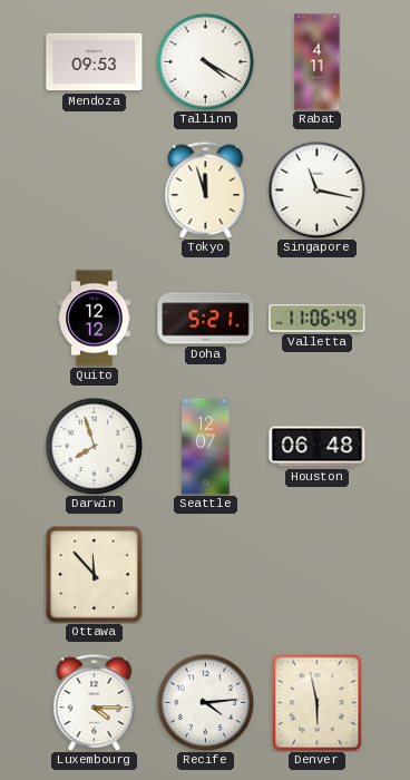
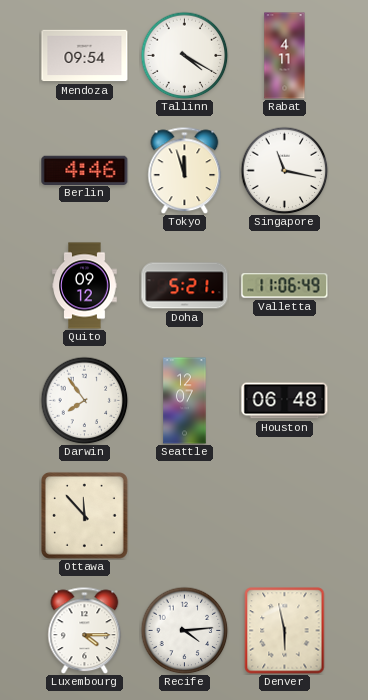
Mendoza: 09:53 -> 09:54
Berlin: none -> 4:46
Quito: 12:12 -> 09:12
Darwin: 7:57 -> 7:54
